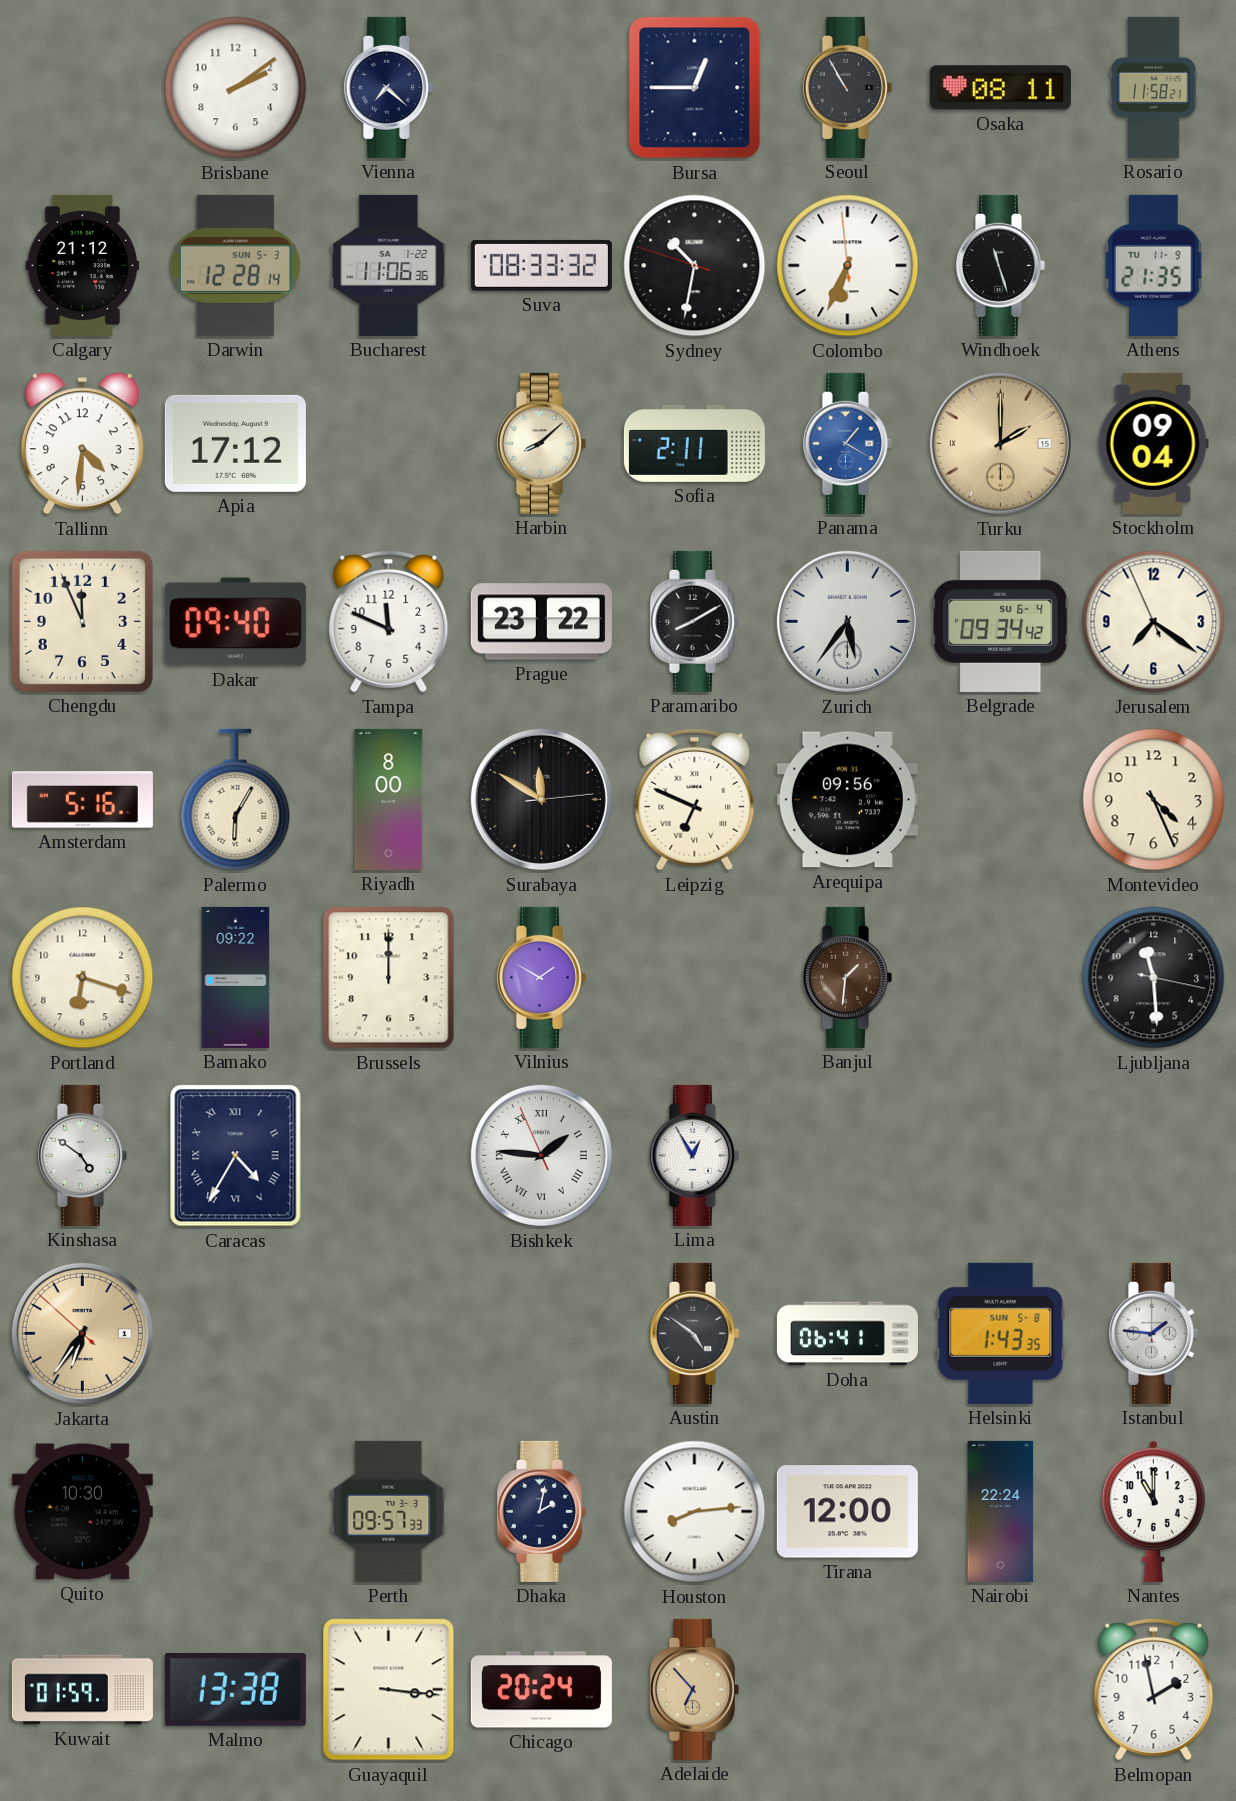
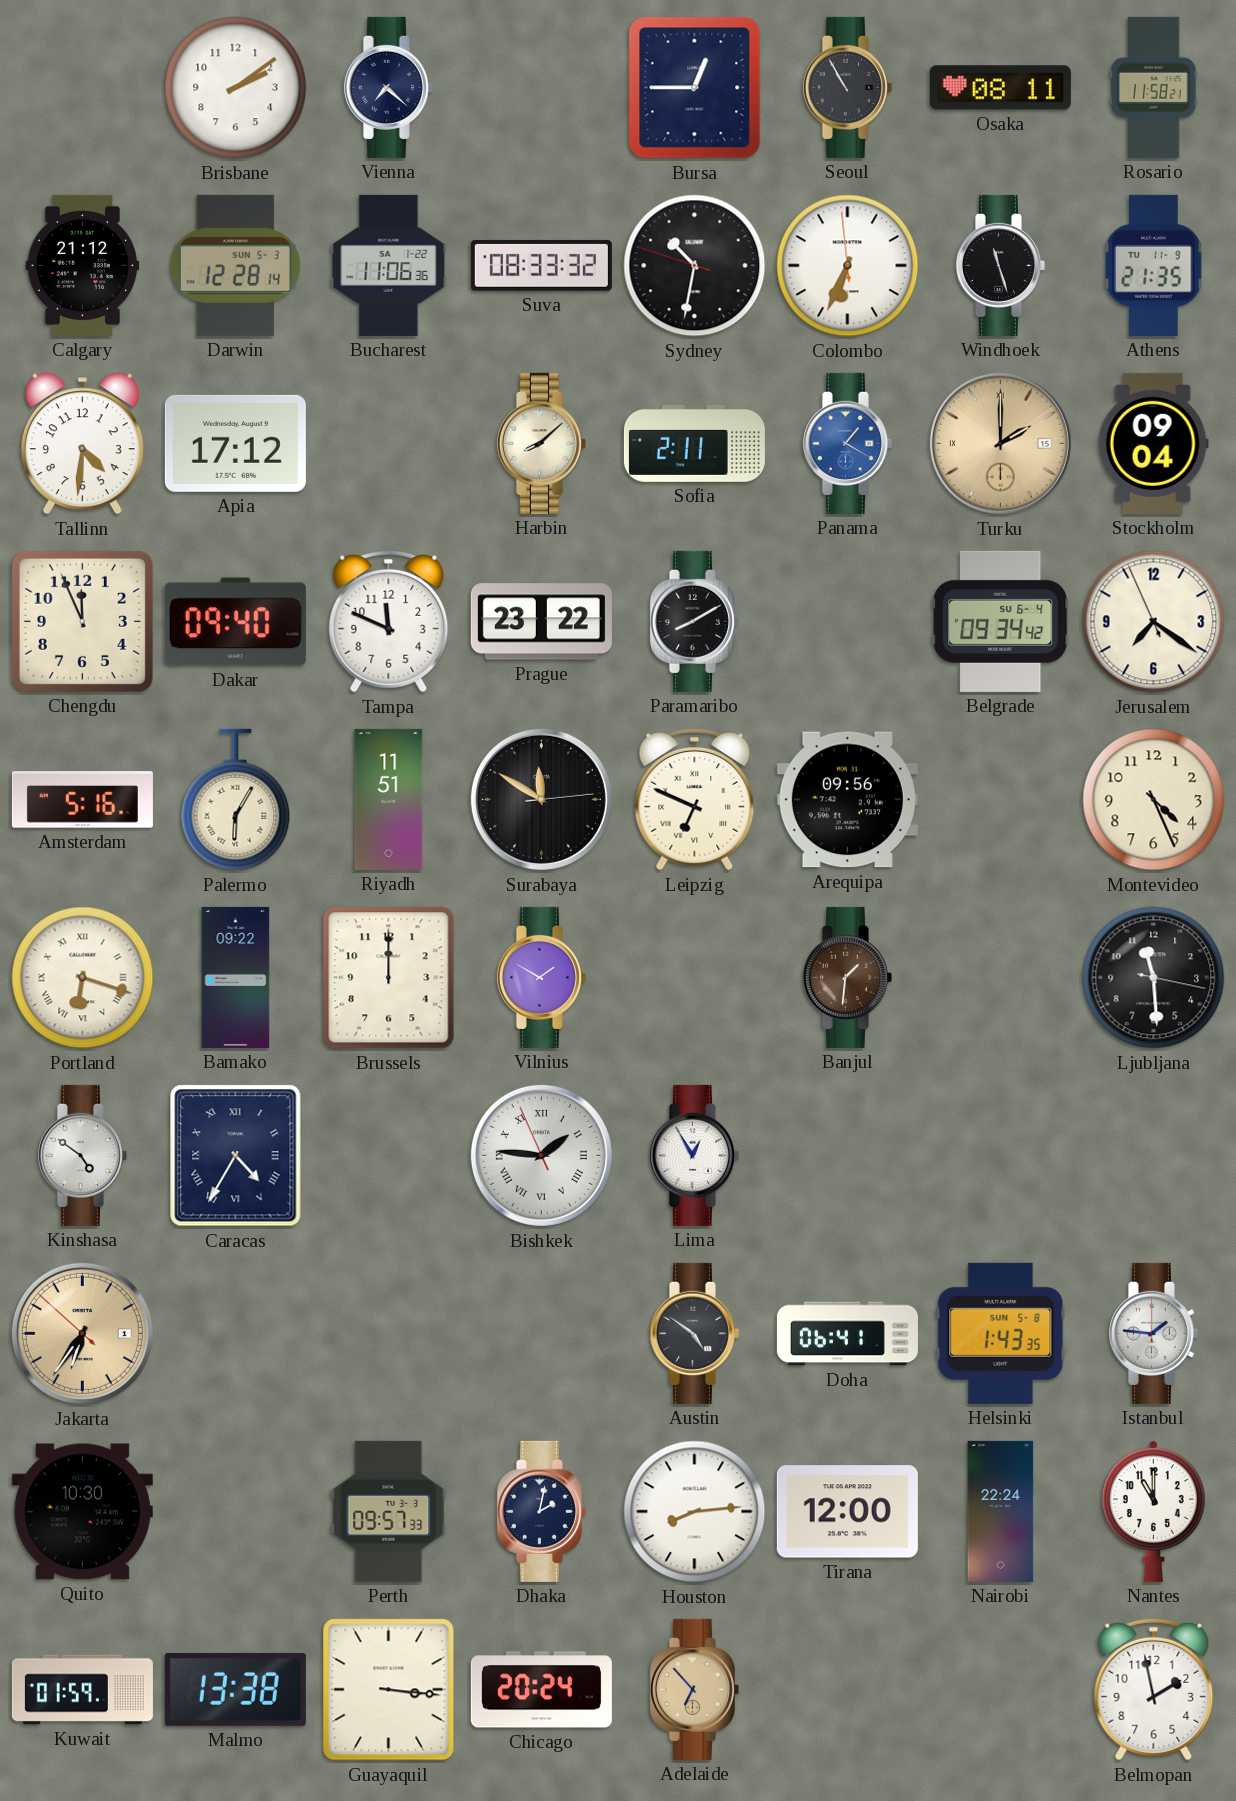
Zurich: 5:36 -> none
Riyadh: 8:00 -> 11:51
Portland numerals: Arabic -> Roman
